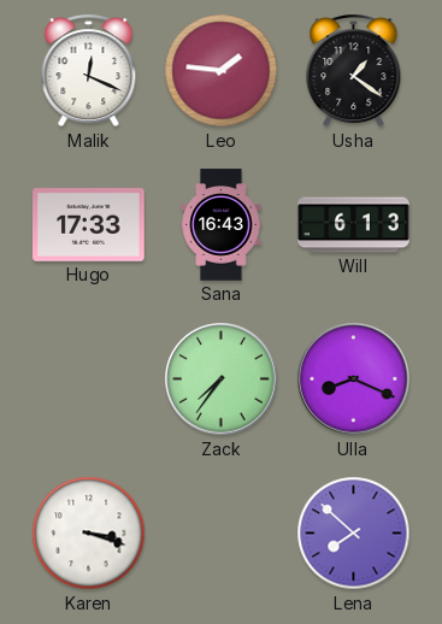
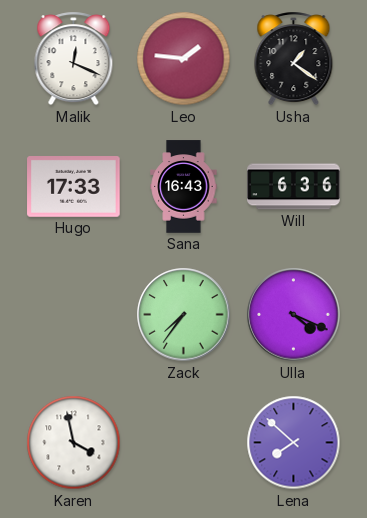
Will: 6:13 -> 6:36
Ulla: 8:19 -> 4:19
Karen: 3:18 -> 3:58
